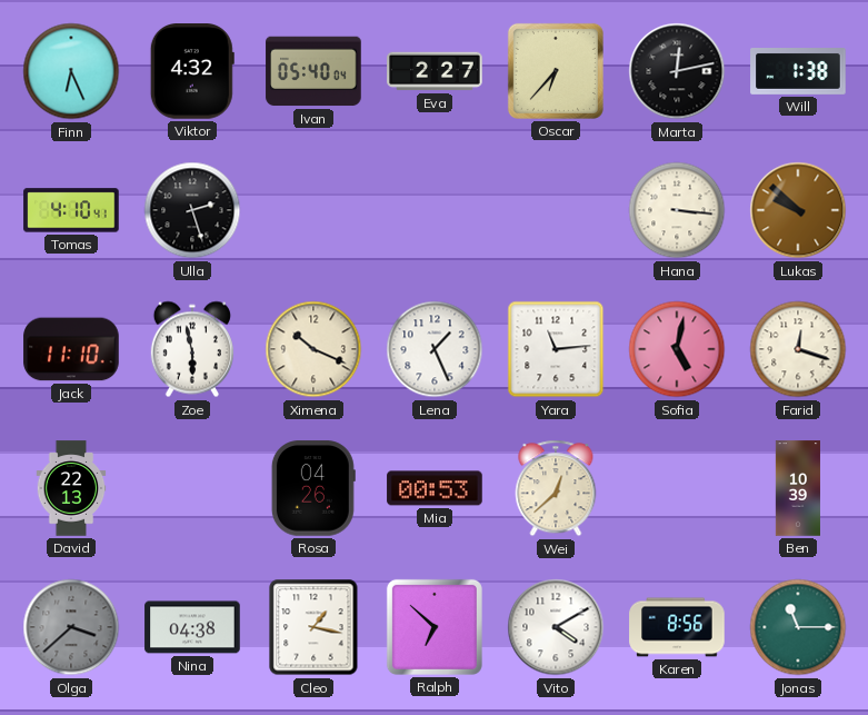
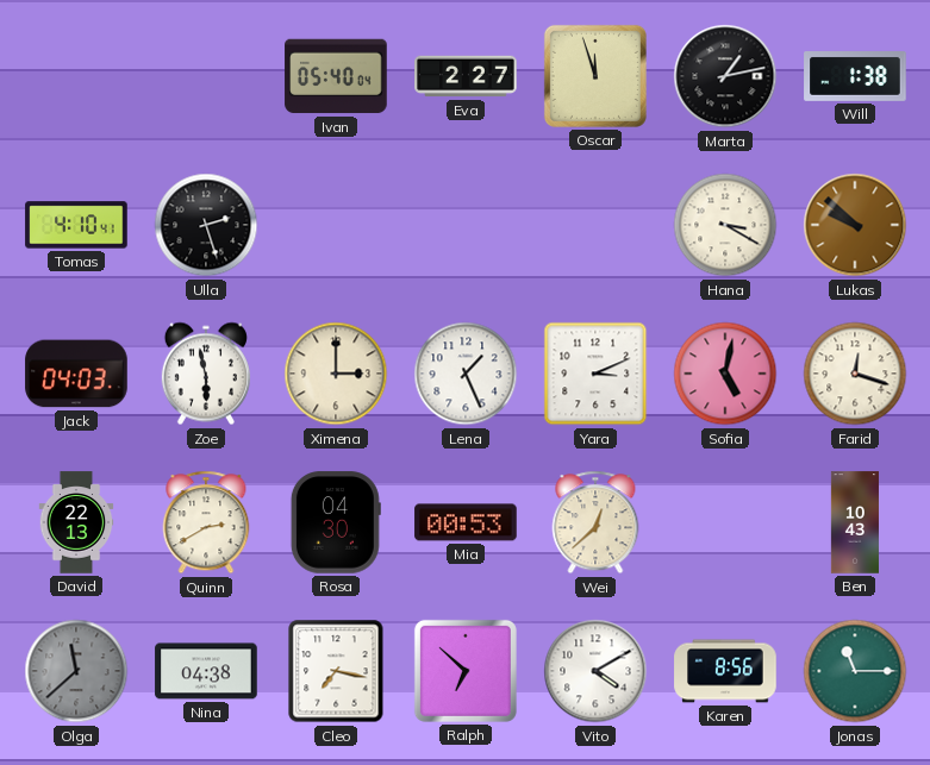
Finn: 6:26 -> none
Viktor: 4:32 -> none
Oscar: 6:37 -> 11:57
Marta: 12:13 -> 1:13
Hana: 3:16 -> 3:20
Jack: 11:10 -> 04:03
Ximena: 10:19 -> 3:00
Yara: 11:14 -> 3:11
Quinn: none -> 2:40
Rosa: 04:26 -> 04:30
Ben: 10:39 -> 10:43
Olga: 3:38 -> 11:38
Cleo: 1:17 -> 7:17
